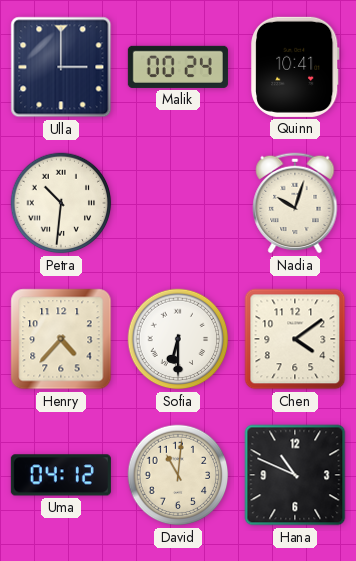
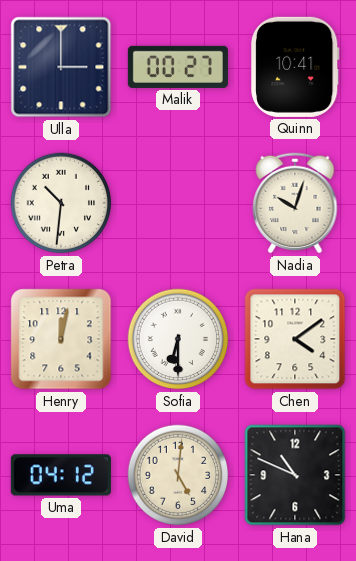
Malik: 00:24 -> 00:27
Henry: 4:37 -> 12:02
David: 11:01 -> 5:01
